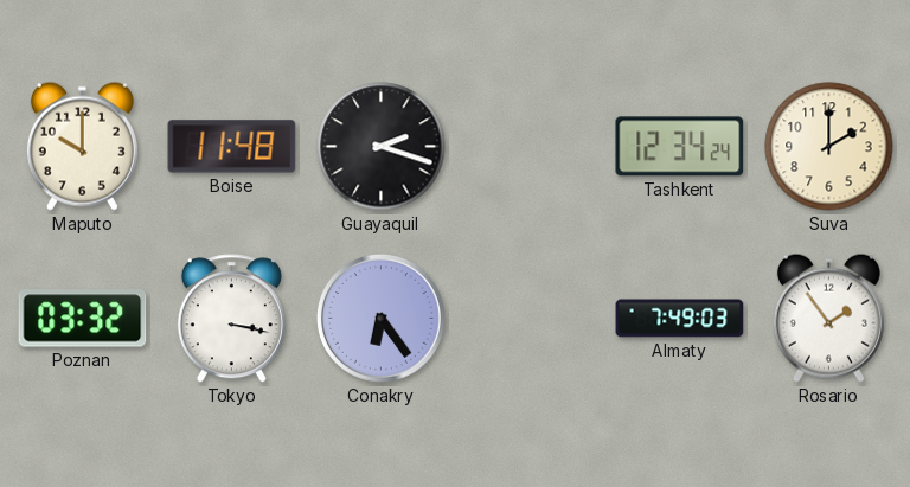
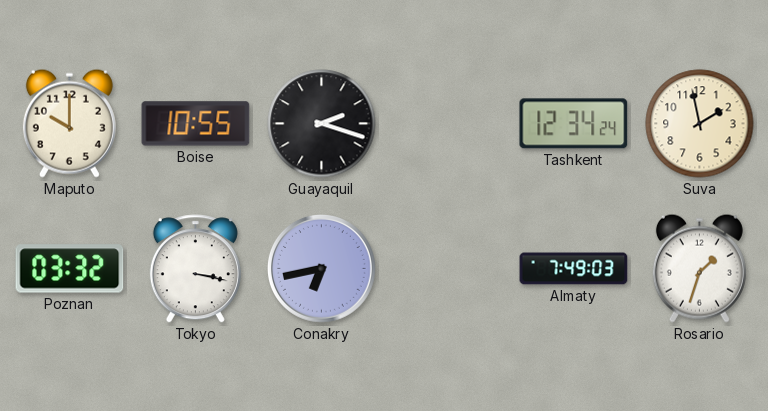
Boise: 11:48 -> 10:55
Suva: 2:00 -> 1:58
Conakry: 6:24 -> 6:43
Rosario: 1:54 -> 1:33
